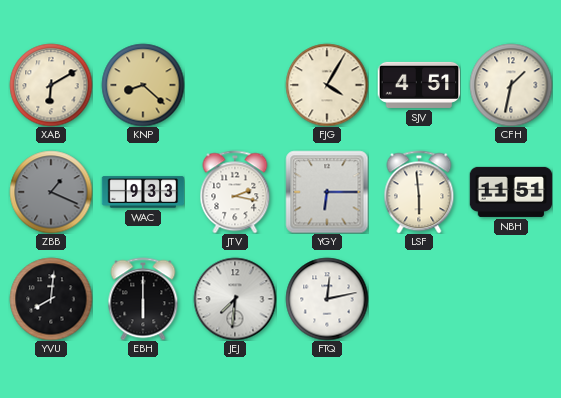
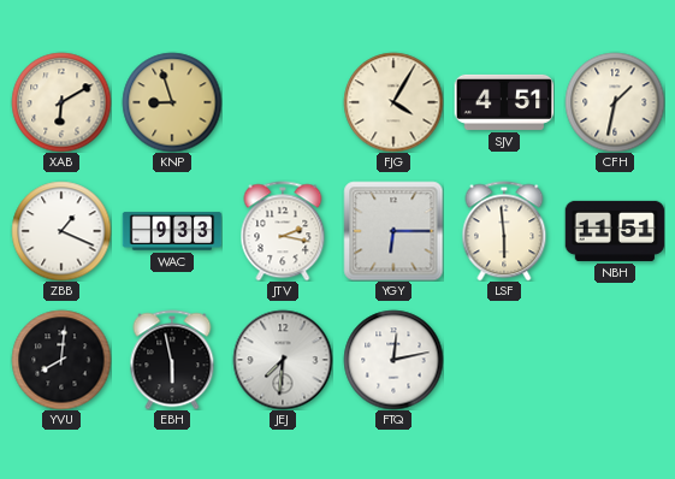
KNP: 8:22 -> 8:57
ZBB dial: grey -> white
EBH: 6:00 -> 5:58
